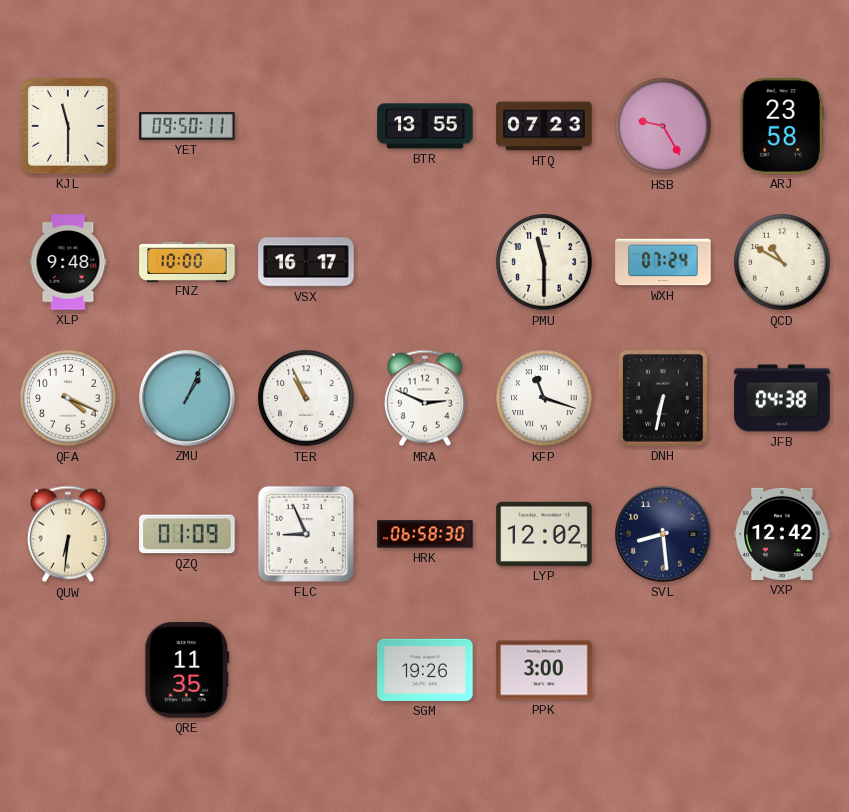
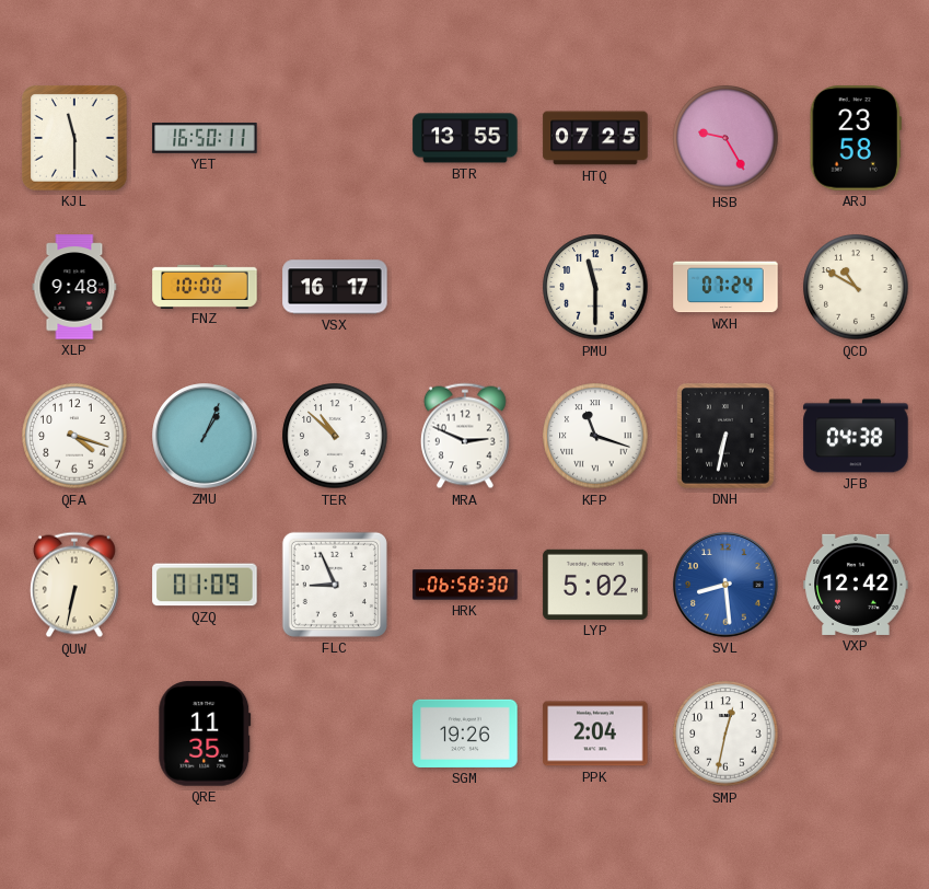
YET: 09:50 -> 16:50
HTQ: 07:23 -> 07:25
QFA: 4:19 -> 4:18
TER: 10:56 -> 10:52
QUW: 6:31 -> 6:32
LYP: 12:02 -> 5:02
SVL dial: navy -> blue
PPK: 3:00 -> 2:04
SMP: none -> 12:32
